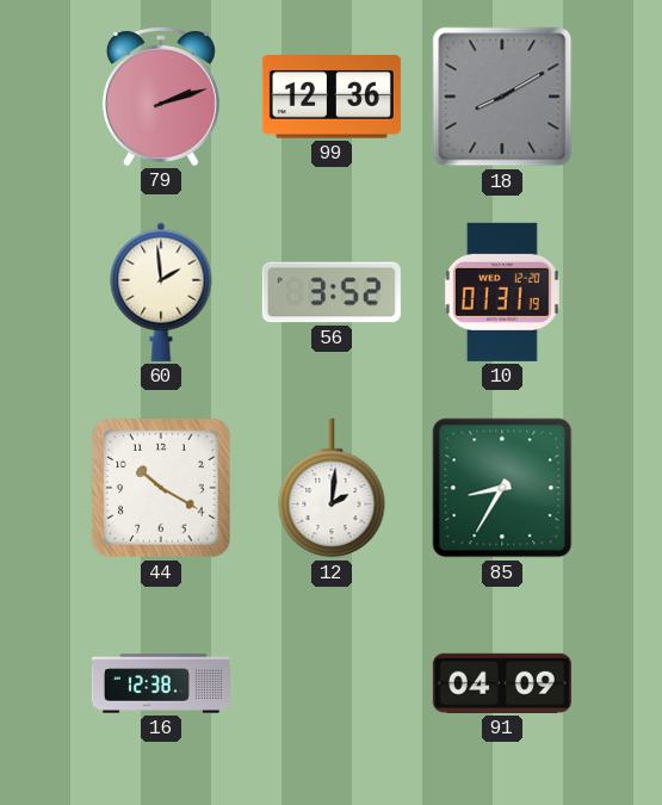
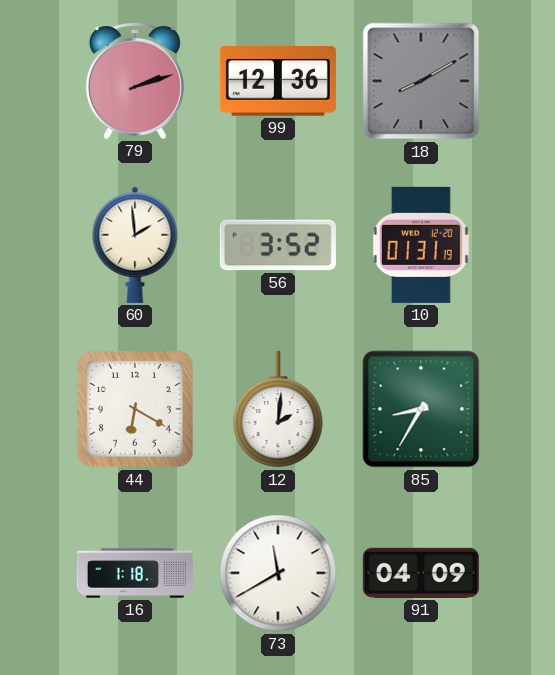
44: 10:20 -> 6:20
16: 12:38 -> 1:18
73: none -> 11:40
